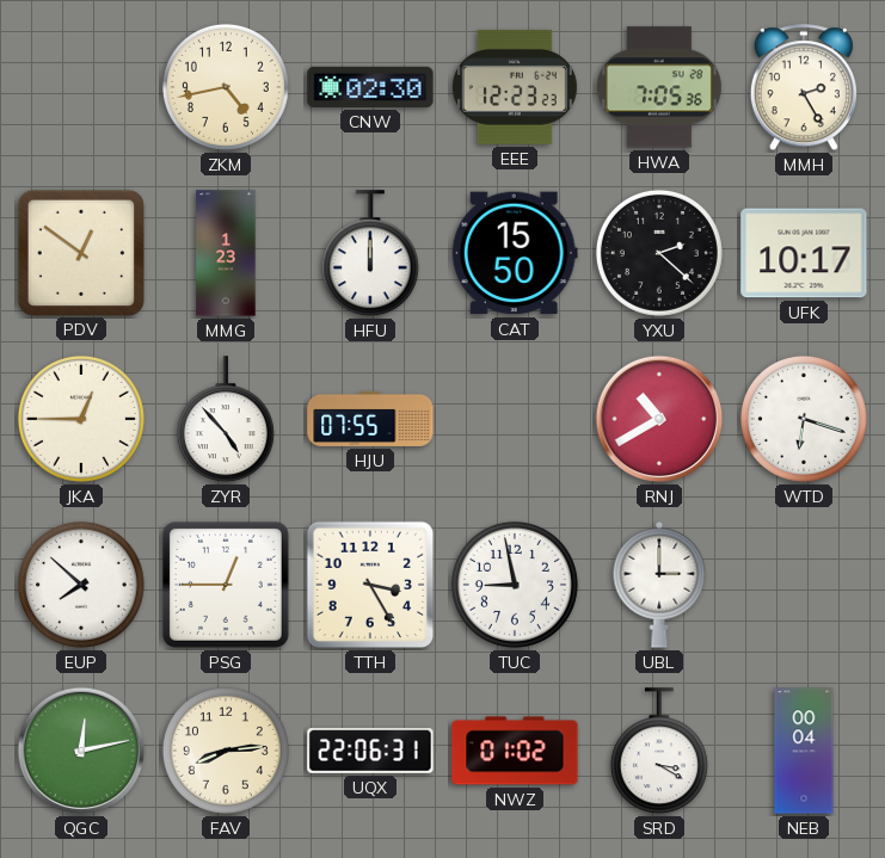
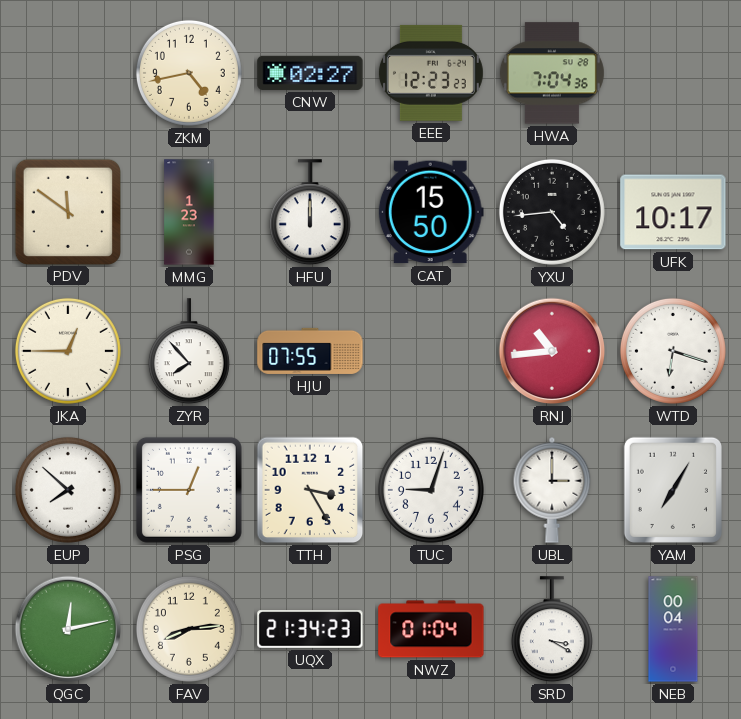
CNW: 02:30 -> 02:27
HWA: 7:05 -> 7:04
MMH: 2:25 -> none
PDV: 12:51 -> 11:51
YXU: 2:22 -> 4:44
ZYR: 4:53 -> 7:53
RNJ: 10:40 -> 10:44
TUC: 8:58 -> 9:03
YAM: none -> 7:05
UQX: 22:06 -> 21:34
NWZ: 01:02 -> 01:04
